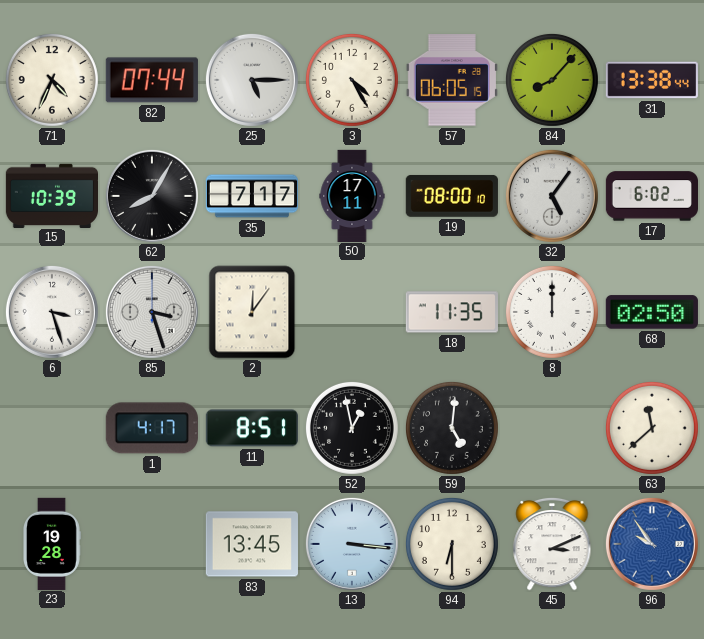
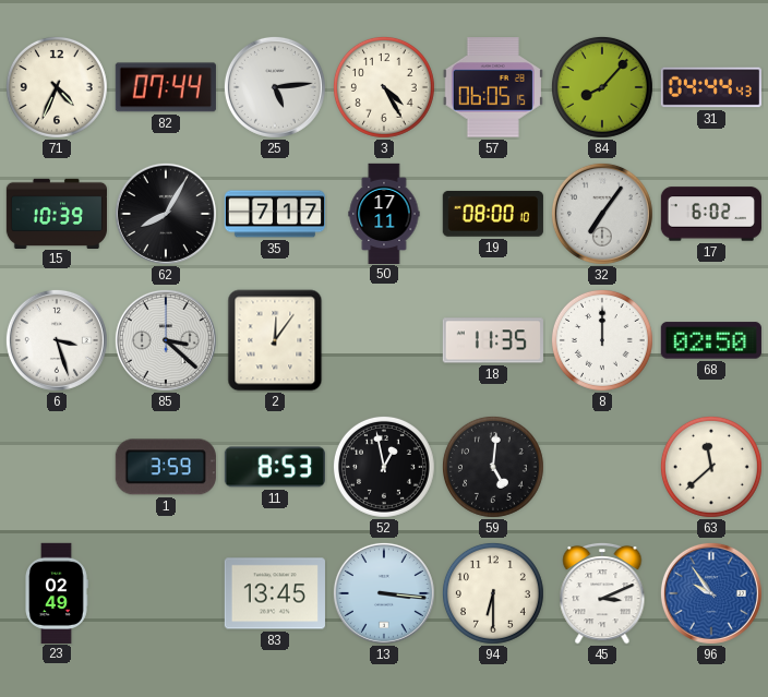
25: 5:15 -> 5:14
31: 13:38 -> 04:44
32: 5:06 -> 7:06
85: 3:27 -> 3:22
1: 4:17 -> 3:59
11: 8:51 -> 8:53
23: 19:28 -> 02:49
